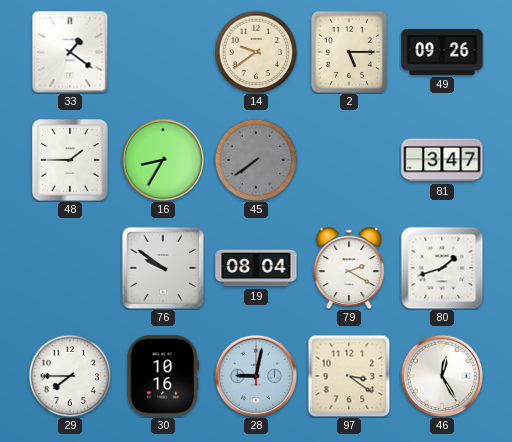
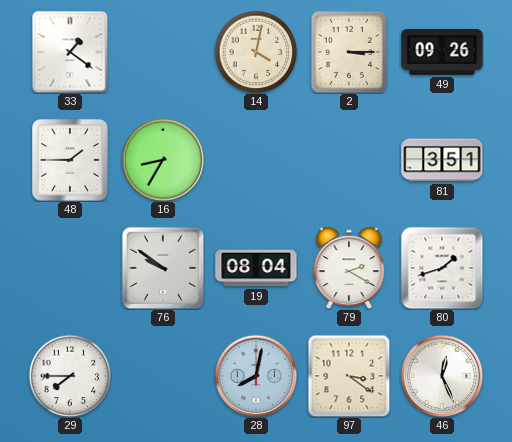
14: 9:39 -> 4:02
2: 5:15 -> 3:15
45: 7:39 -> none
81: 3:47 -> 3:51
30: 10:16 -> none
28: 9:02 -> 8:02
46: 12:25 -> 12:26
